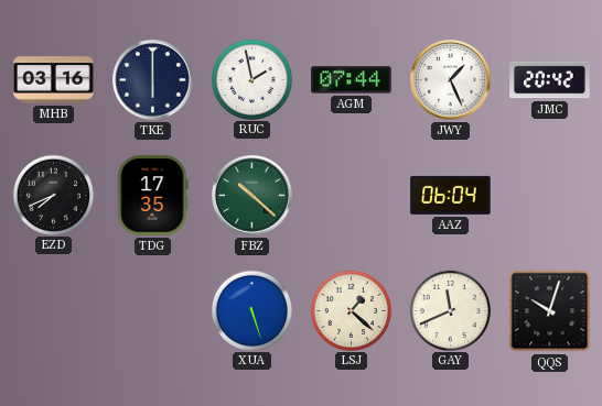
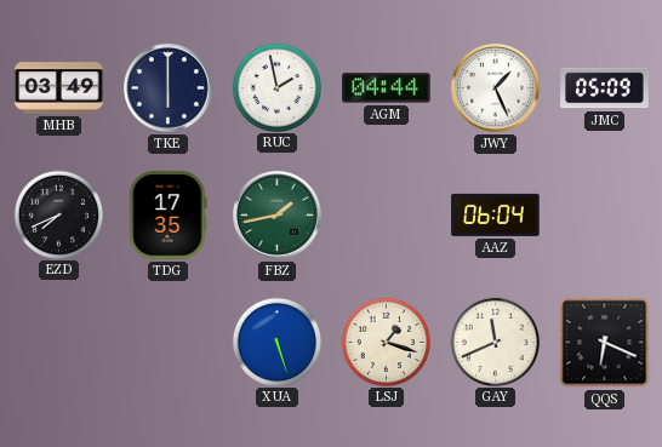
MHB: 03:16 -> 03:49
AGM: 07:44 -> 04:44
JMC: 20:42 -> 05:09
FBZ: 10:22 -> 1:43
LSJ: 1:22 -> 1:18
QQS: 10:03 -> 6:19
